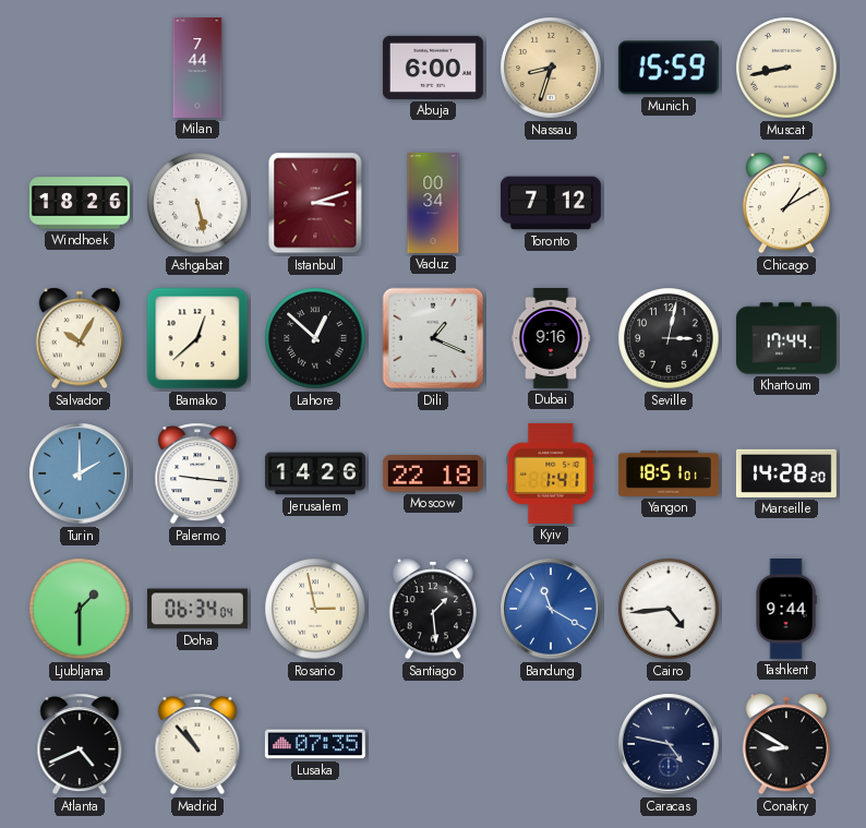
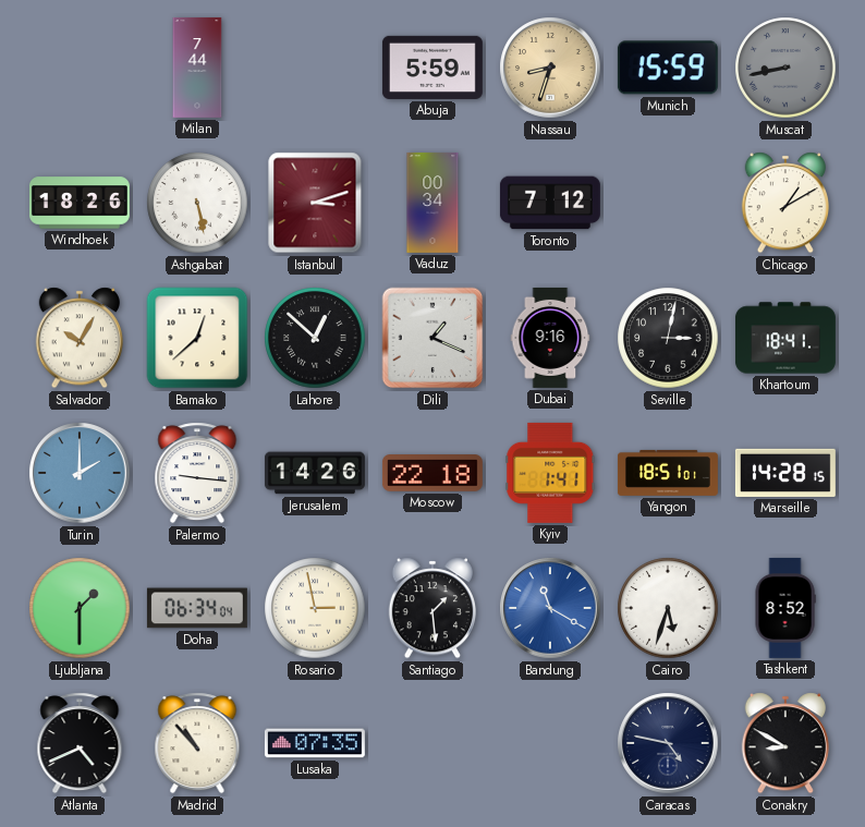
Abuja: 6:00 -> 5:59
Muscat dial: cream -> grey
Khartoum: 17:44 -> 18:41
Marseille: 14:28:20 -> 14:28:15
Cairo: 4:44 -> 5:33
Tashkent: 9:44 -> 8:52
